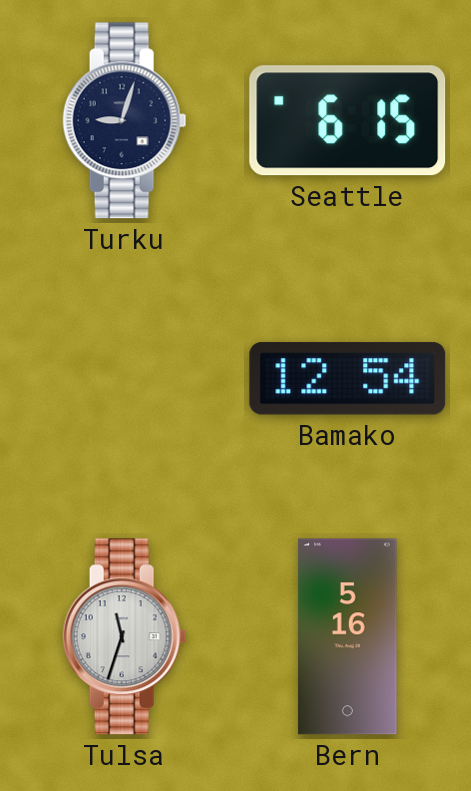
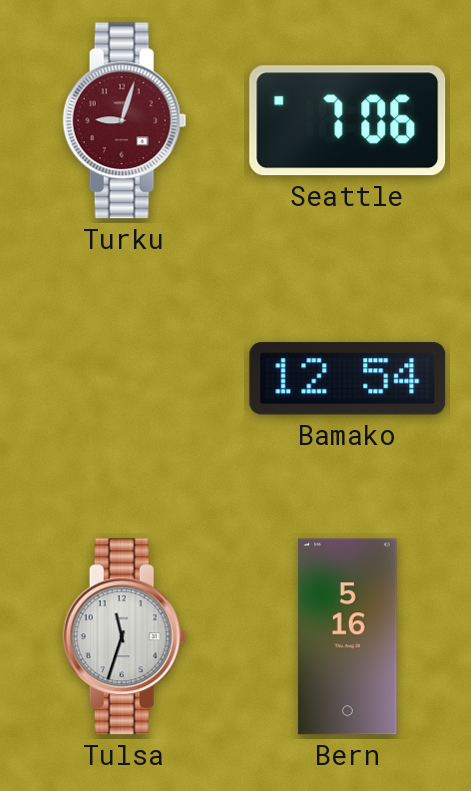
Turku dial: navy -> burgundy
Seattle: 6:15 -> 7:06
